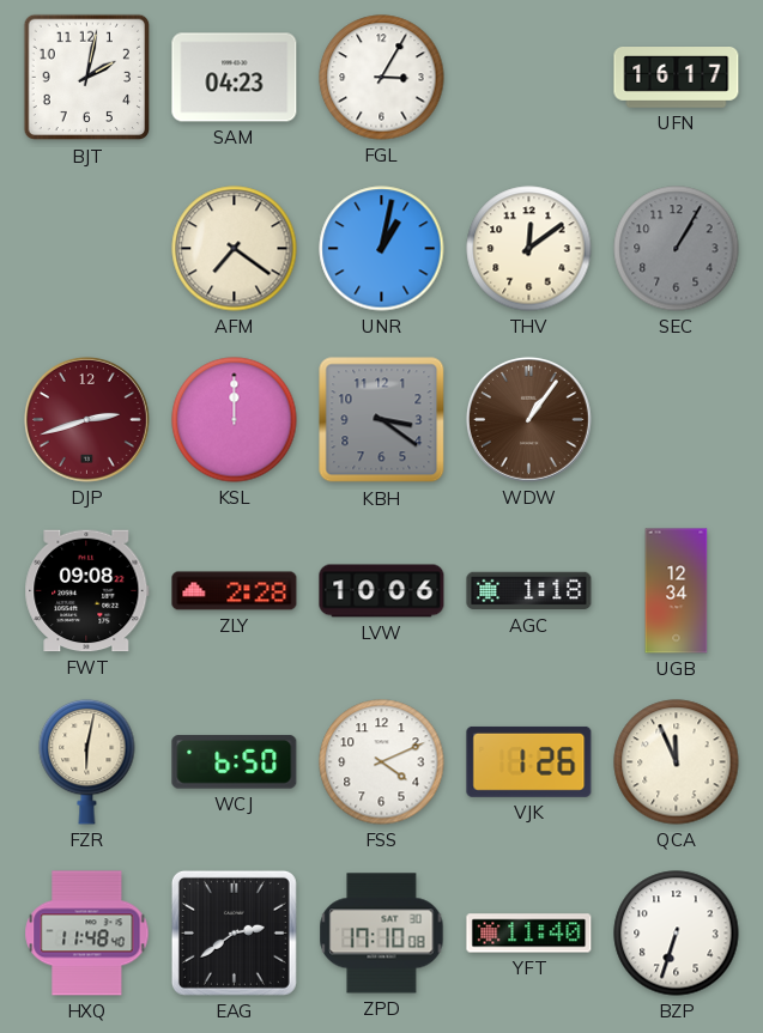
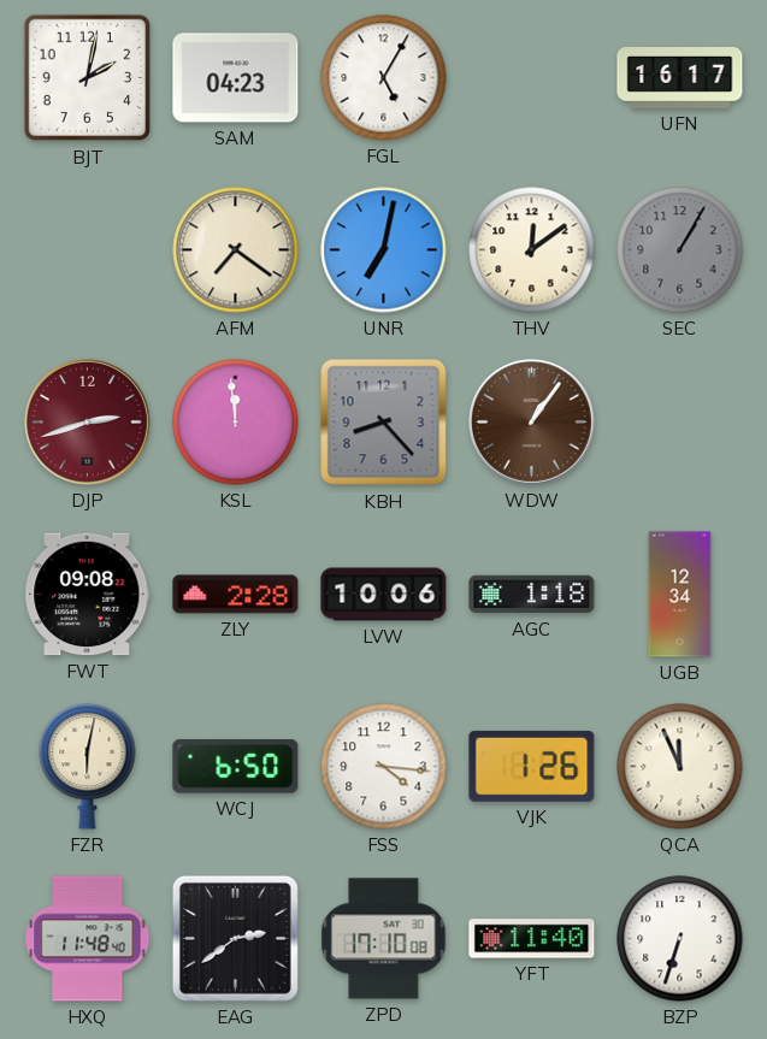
FGL: 3:05 -> 5:05
UNR: 1:02 -> 7:02
KSL: 12:00 -> 11:59
KBH: 3:21 -> 8:23
FSS: 4:11 -> 4:16
